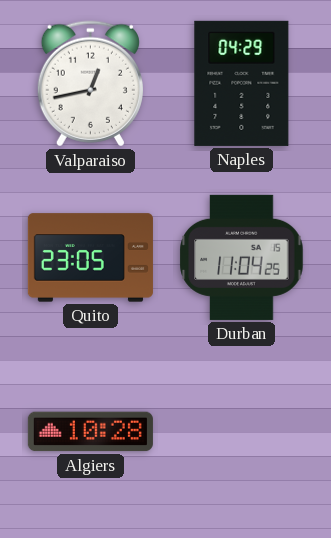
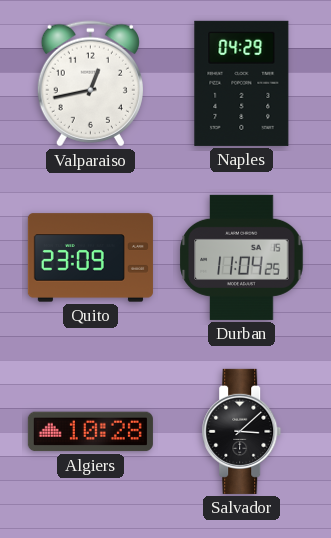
Quito: 23:05 -> 23:09
Salvador: none -> 3:08
